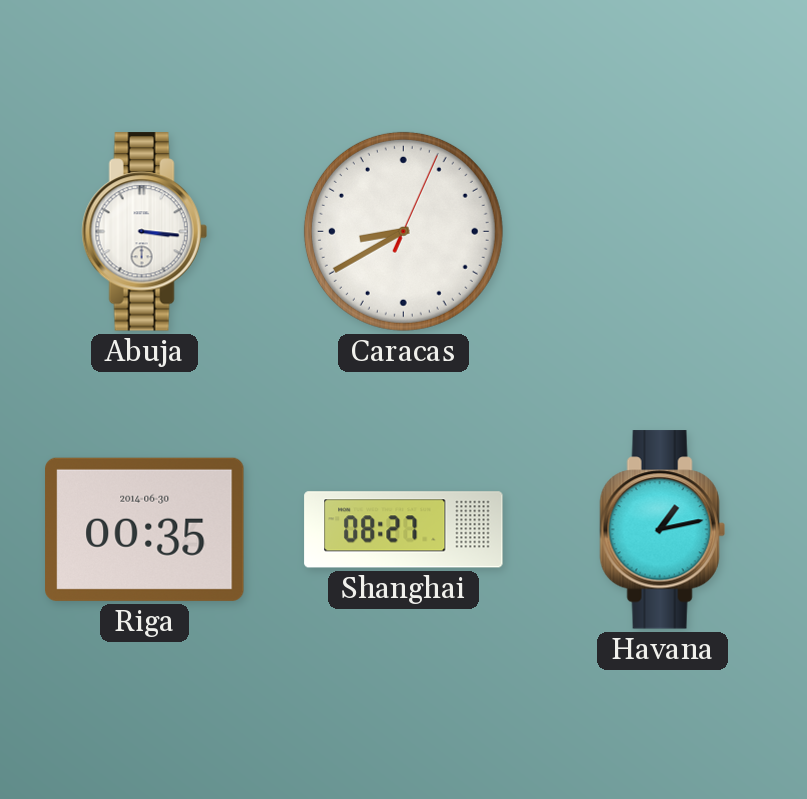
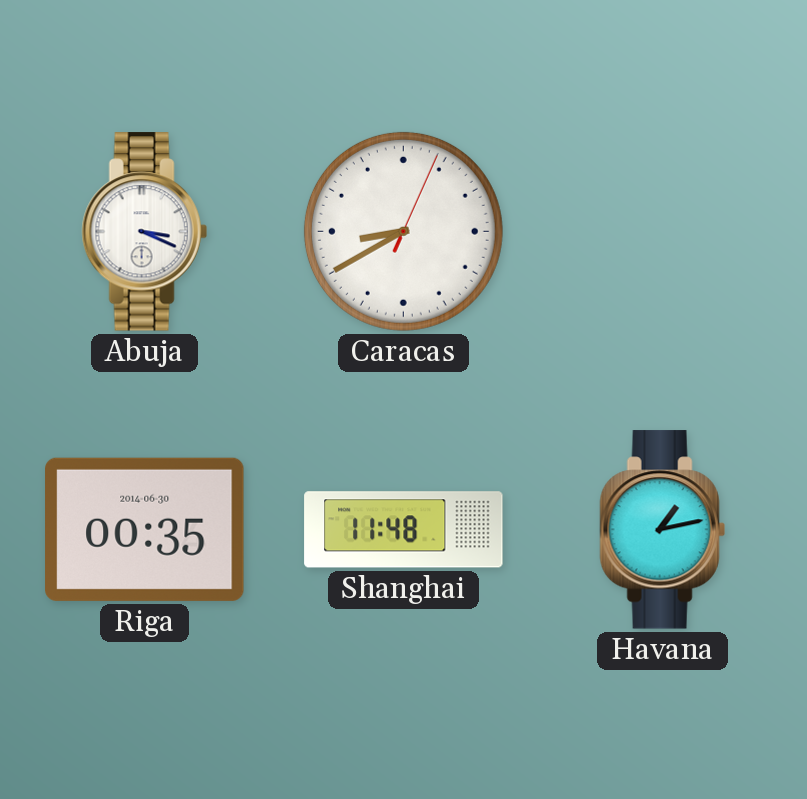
Abuja: 3:16 -> 3:19
Shanghai: 08:27 -> 11:48
